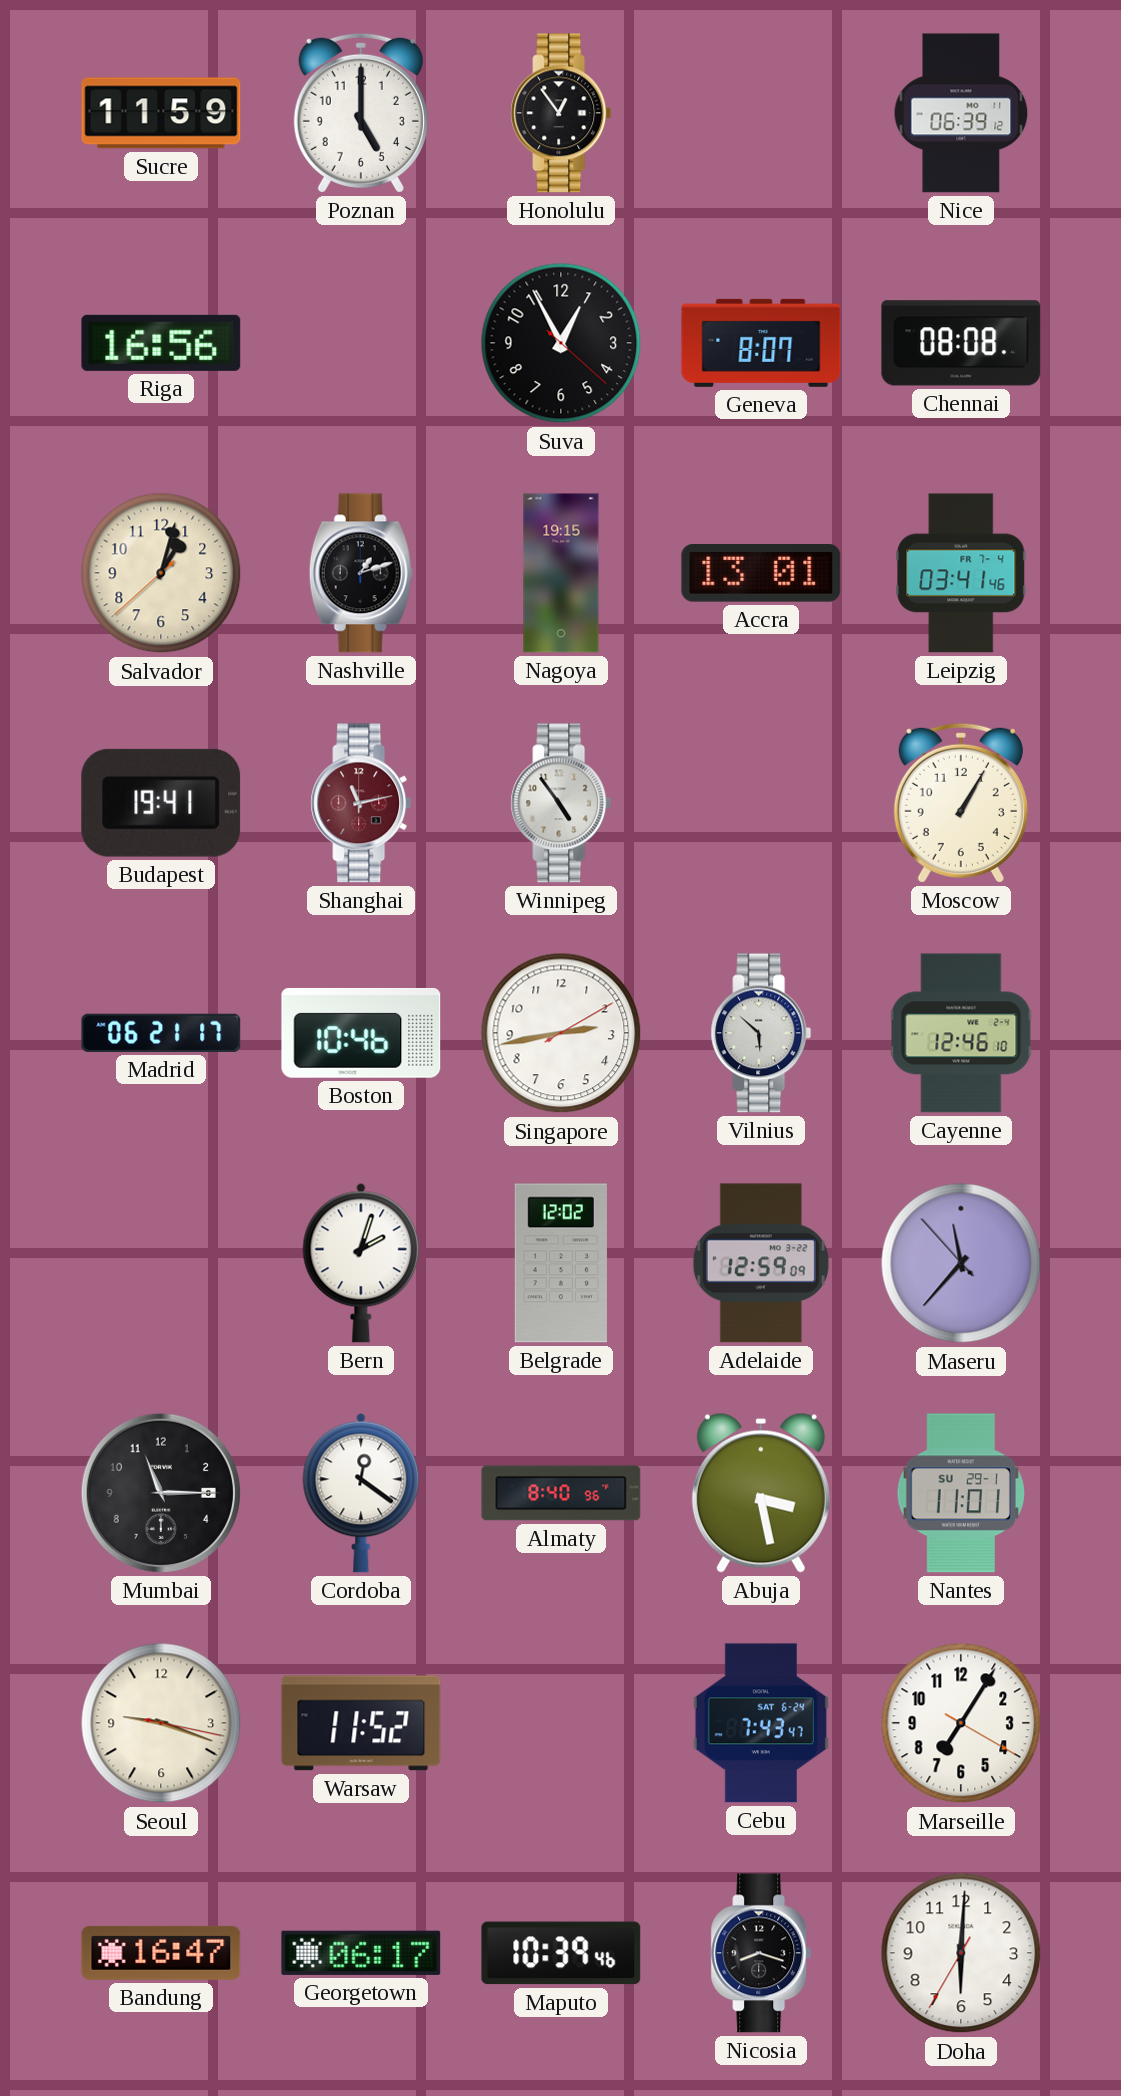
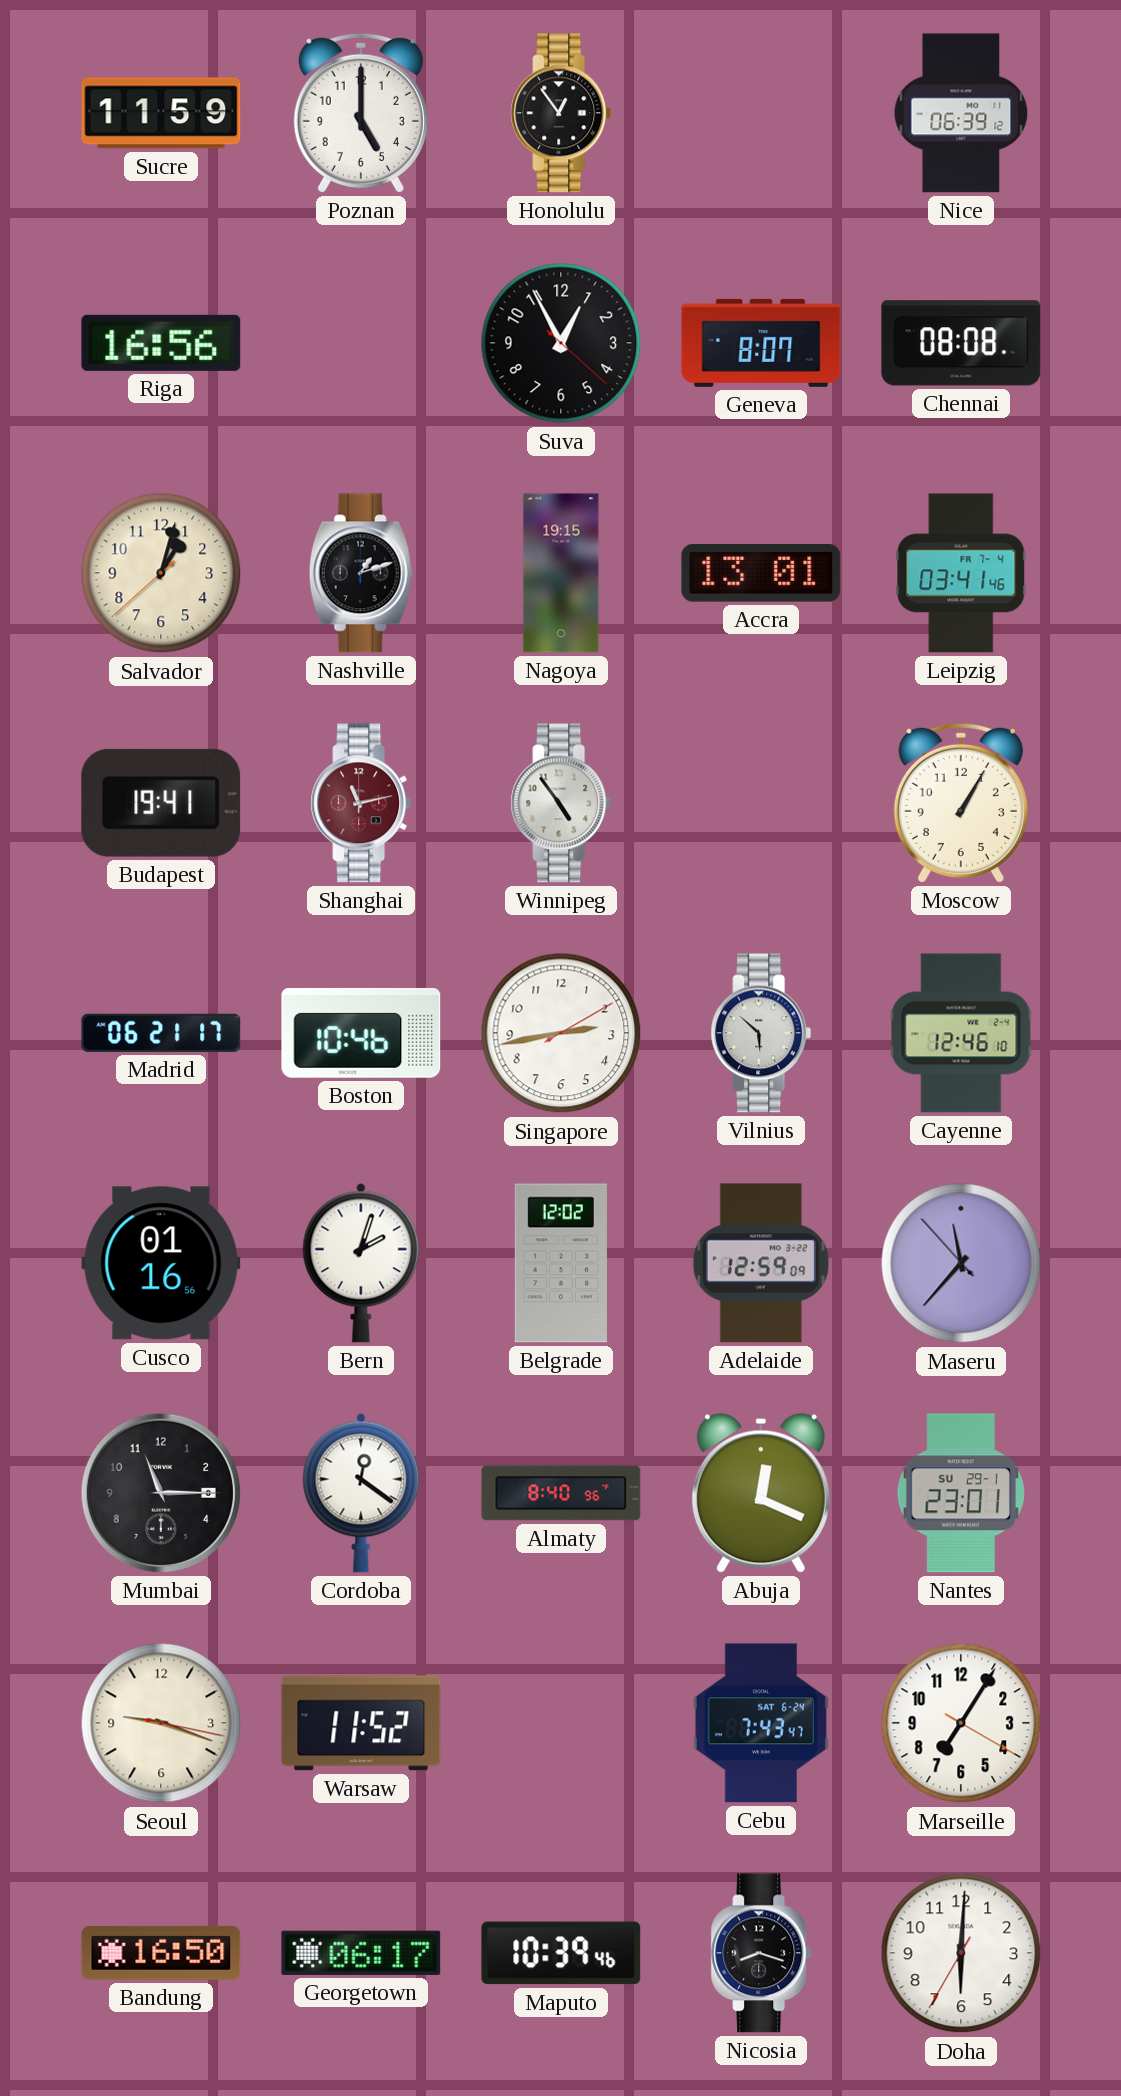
Cusco: none -> 01:16
Abuja: 3:28 -> 12:19
Nantes: 11:01 -> 23:01
Bandung: 16:47 -> 16:50
